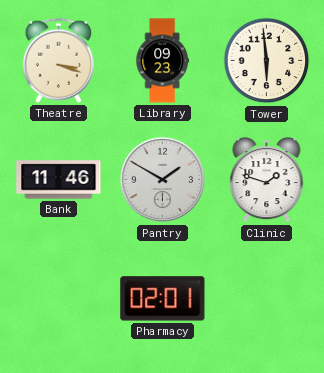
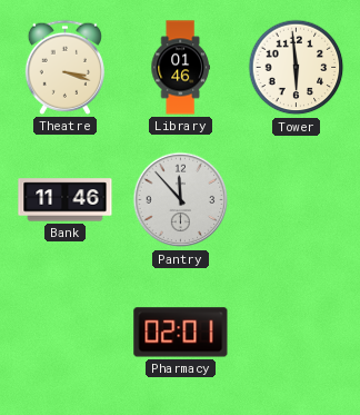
Library: 09:23 -> 01:46
Pantry: 1:50 -> 11:53
Clinic: 1:48 -> none
